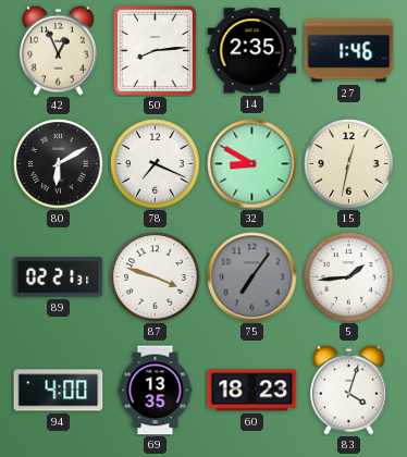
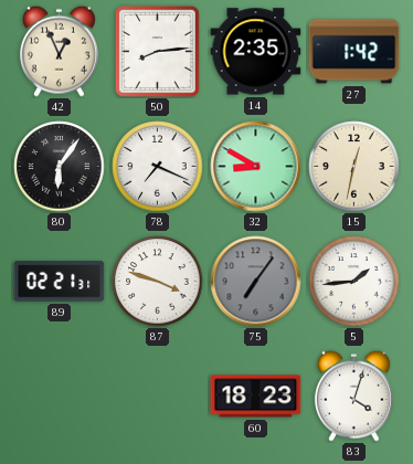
27: 1:46 -> 1:42
80: 6:10 -> 6:06
94: 4:00 -> none
69: 13:35 -> none
